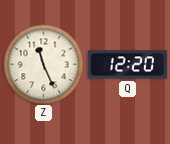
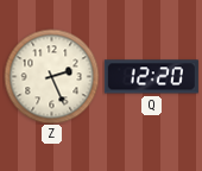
Z: 11:26 -> 2:26
